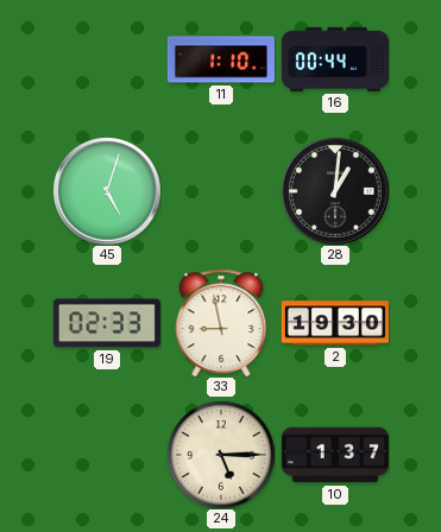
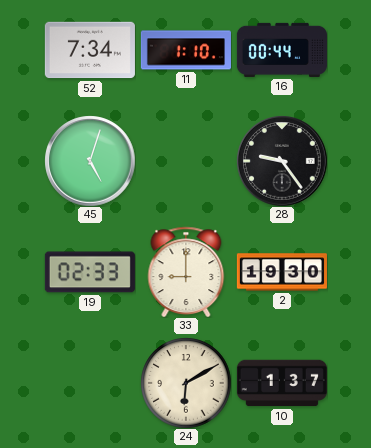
52: none -> 7:34
28: 1:01 -> 9:24
33: 8:58 -> 9:00
24: 5:15 -> 6:10
